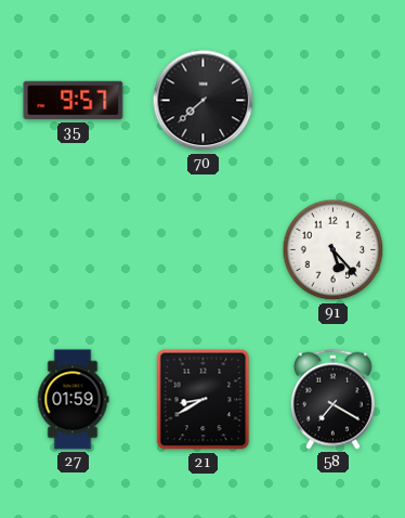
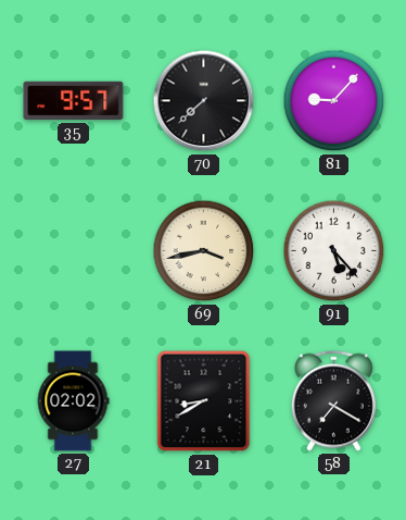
81: none -> 9:07
69: none -> 3:43
27: 01:59 -> 02:02
